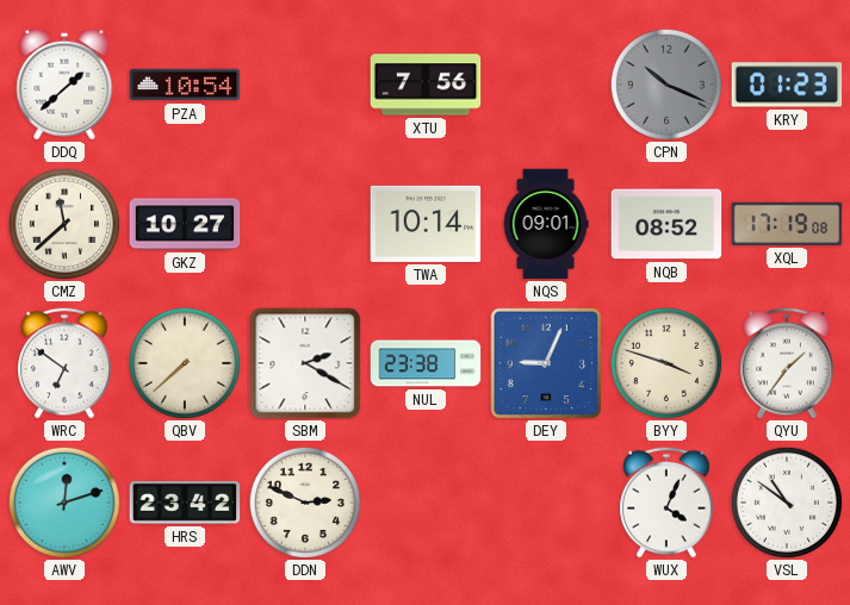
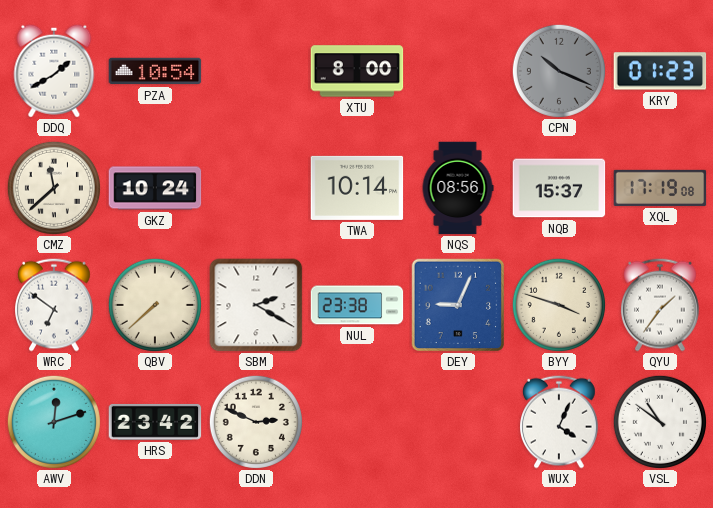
DDQ: 1:38 -> 1:40
XTU: 7:56 -> 8:00
GKZ: 10:27 -> 10:24
NQS: 09:01 -> 08:56
NQB: 08:52 -> 15:37
